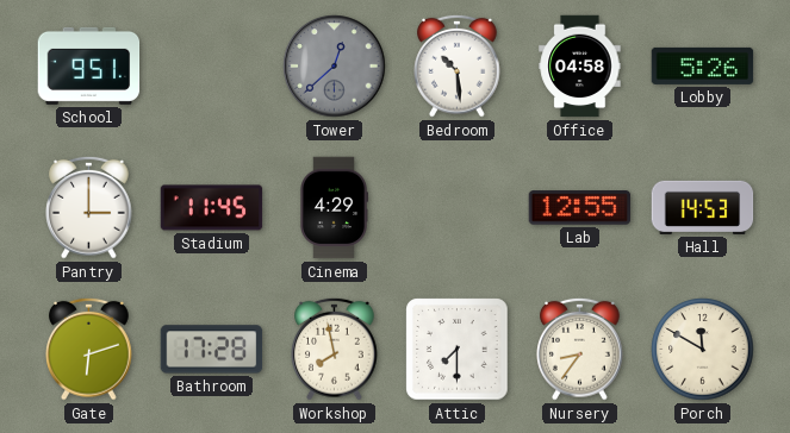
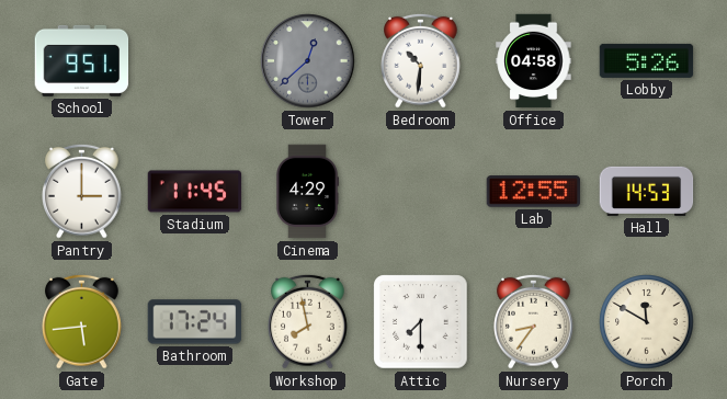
Bedroom: 10:29 -> 10:31
Gate: 6:12 -> 5:44
Bathroom: 17:28 -> 17:24
